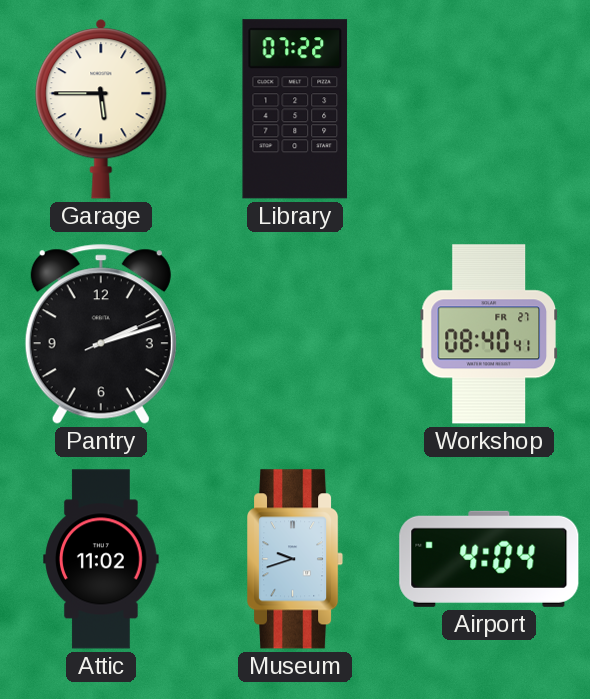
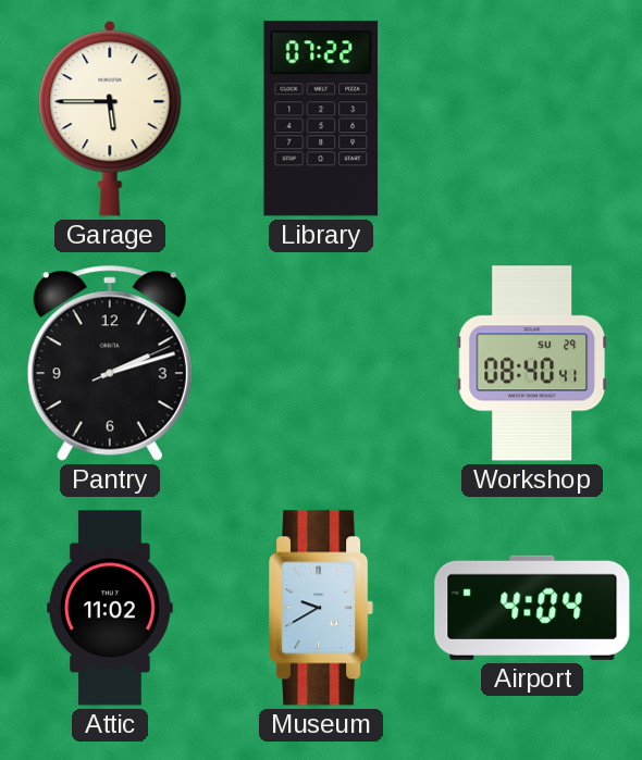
Workshop date: FR 27 -> SU 29
Museum: 9:42 -> 9:40
